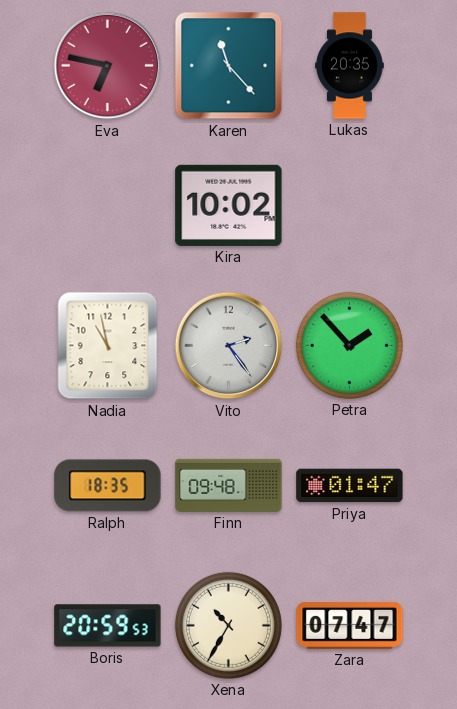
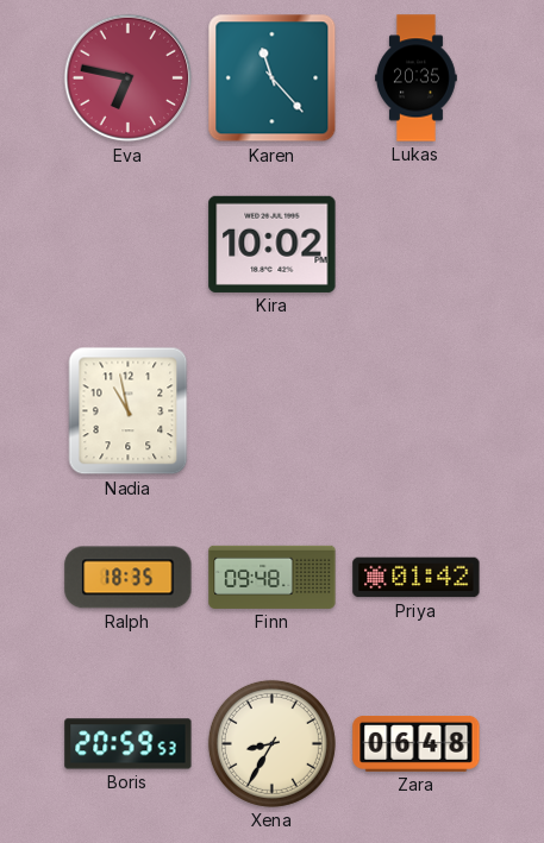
Vito: 2:24 -> none
Petra: 1:53 -> none
Priya: 01:47 -> 01:42
Xena: 10:35 -> 8:35
Zara: 07:47 -> 06:48
